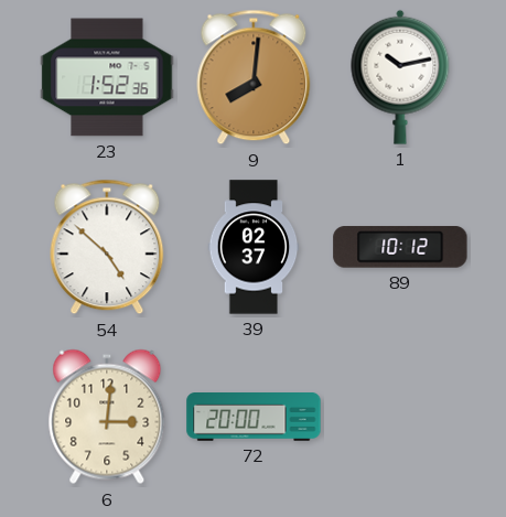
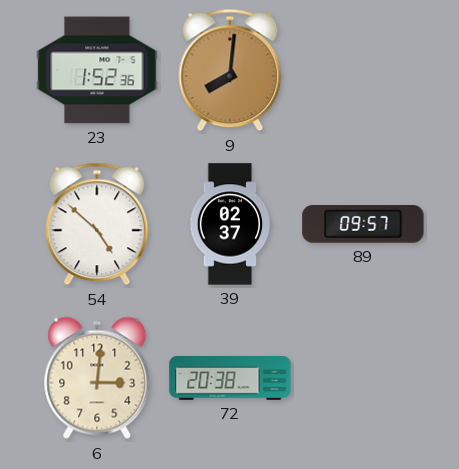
1: 10:13 -> none
89: 10:12 -> 09:57
72: 20:00 -> 20:38
